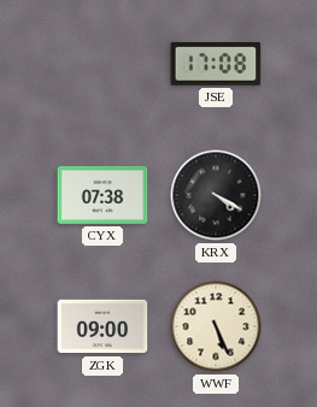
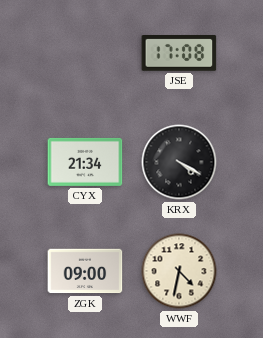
CYX: 07:38 -> 21:34
WWF: 5:26 -> 4:32
